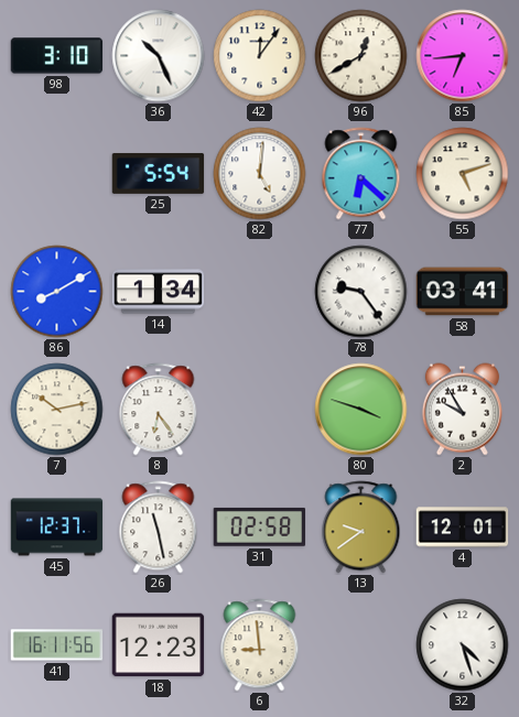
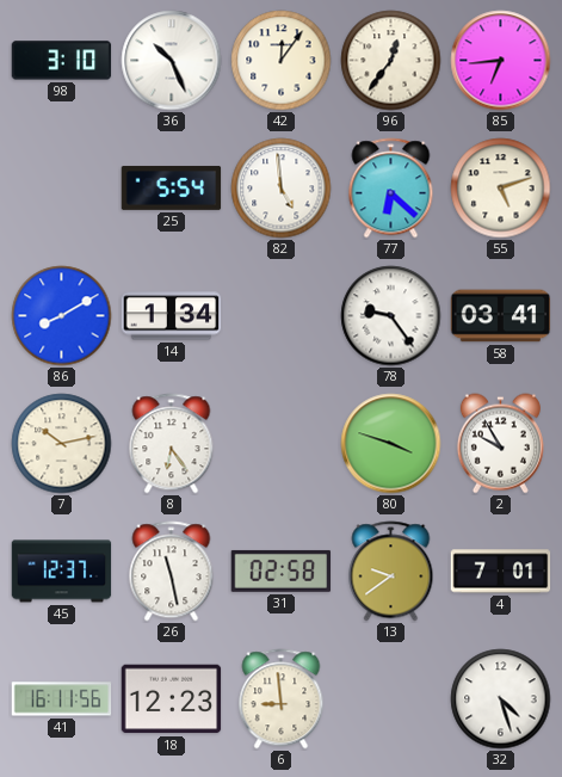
96: 12:40 -> 12:36
82: 5:01 -> 4:59
4: 12:01 -> 7:01
